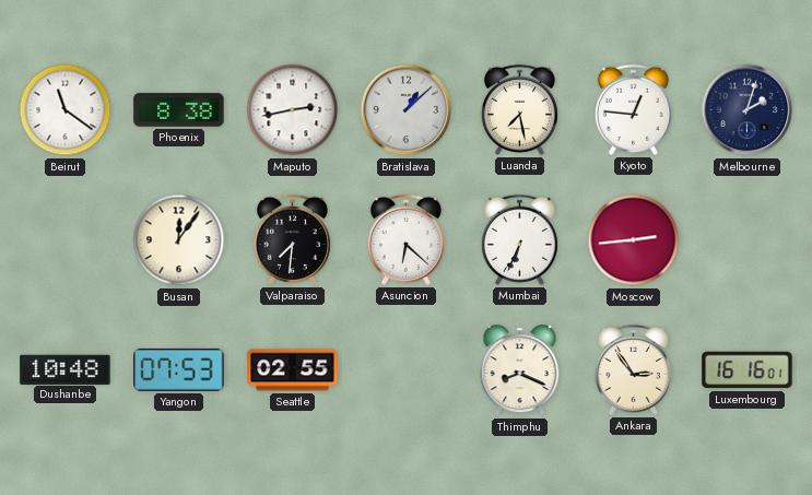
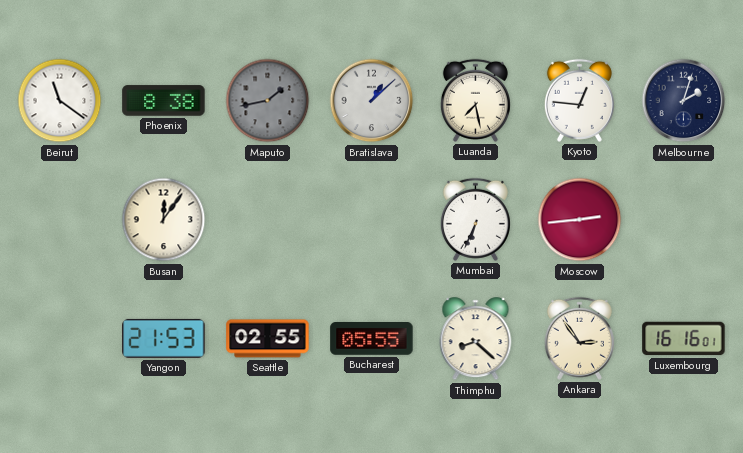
Maputo: 2:43 -> 1:43
Maputo dial: white -> grey
Valparaiso: 7:31 -> none
Asuncion: 6:22 -> none
Dushanbe: 10:48 -> none
Yangon: 07:53 -> 21:53
Bucharest: none -> 05:55
Thimphu: 8:19 -> 8:22
